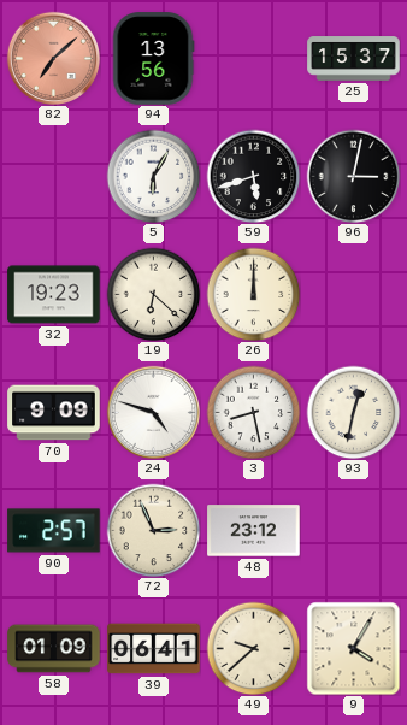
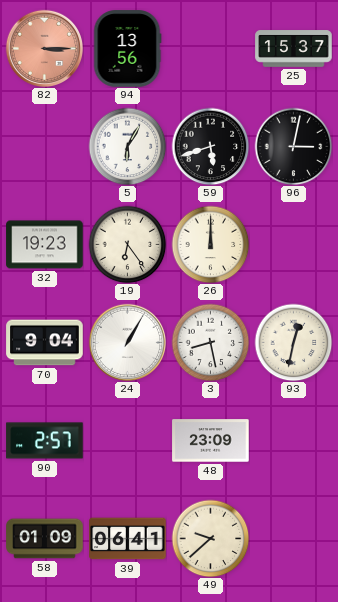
82: 7:08 -> 3:15
19: 6:22 -> 6:24
70: 9:09 -> 9:04
24: 4:48 -> 1:05
72: 2:56 -> none
48: 23:12 -> 23:09
9: 4:05 -> none
